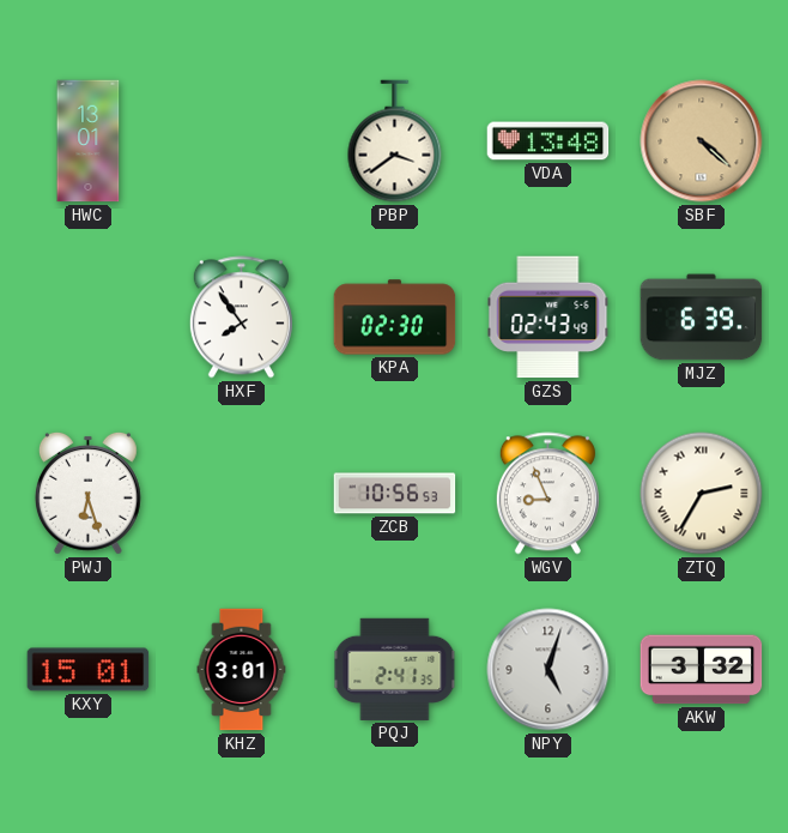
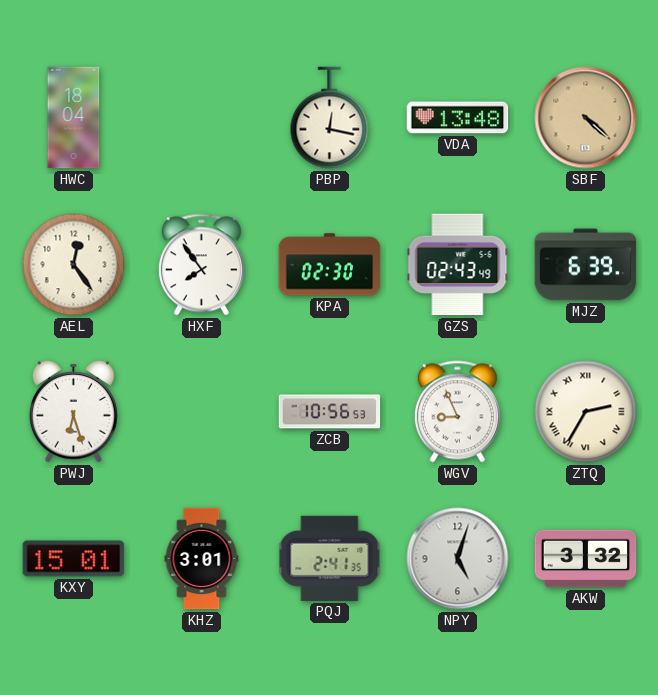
HWC: 13:01 -> 18:04
PBP: 3:39 -> 12:17
AEL: none -> 12:24
